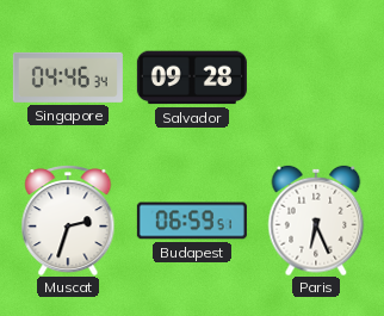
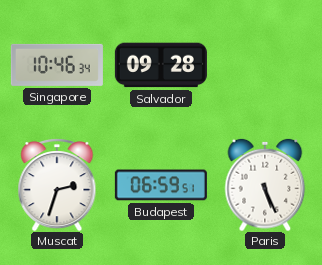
Singapore: 04:46 -> 10:46
Paris: 6:26 -> 5:26
